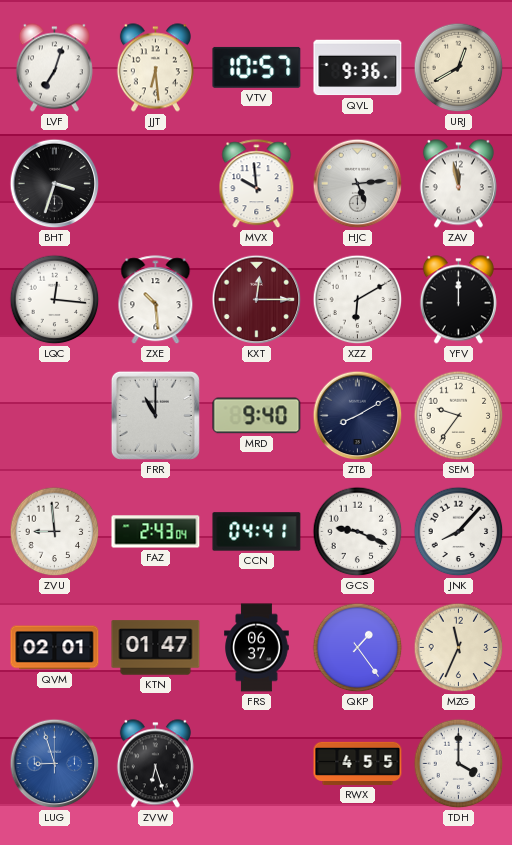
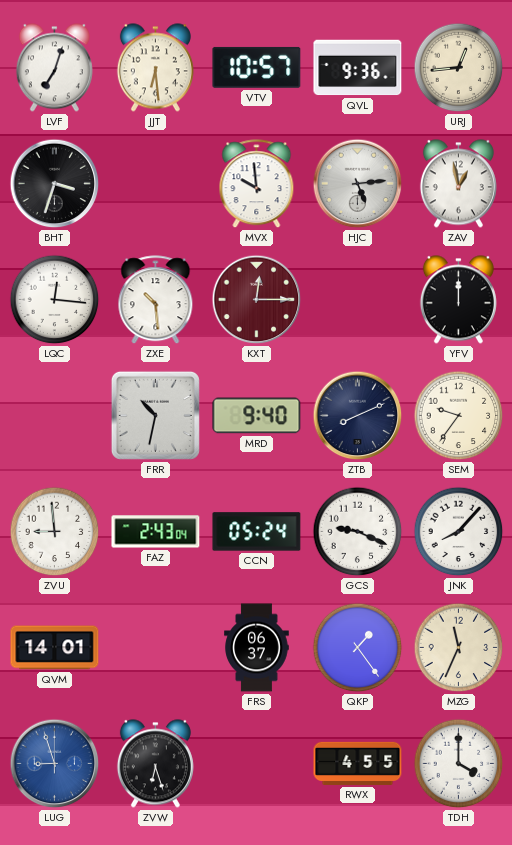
URJ: 12:40 -> 12:44
ZAV: 11:58 -> 12:58
XZZ: 6:10 -> none
FRR: 11:00 -> 10:32
ZTB: 8:10 -> 8:11
CCN: 04:41 -> 05:24
QVM: 02:01 -> 14:01
KTN: 01:47 -> none
